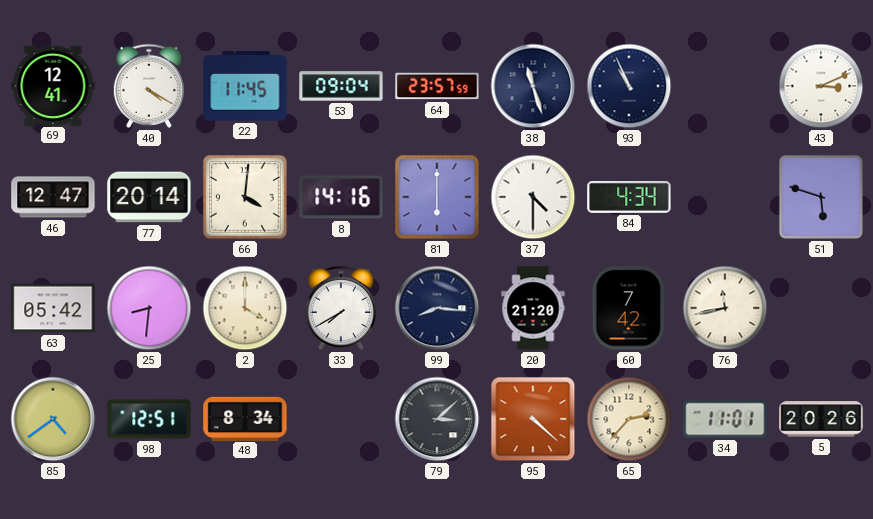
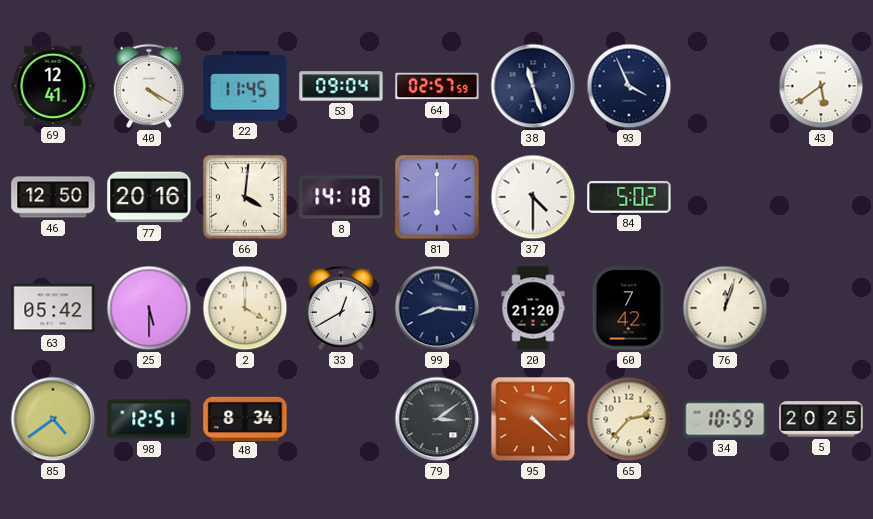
64: 23:57 -> 02:57
93: 10:56 -> 3:56
43: 3:11 -> 5:39
46: 12:47 -> 12:50
77: 20:14 -> 20:16
8: 14:16 -> 14:18
84: 4:34 -> 5:02
51: 5:48 -> none
25: 8:31 -> 5:30
33: 7:40 -> 12:40
76: 11:43 -> 12:03
79: 3:08 -> 3:09
34: 11:01 -> 10:59
5: 20:26 -> 20:25
